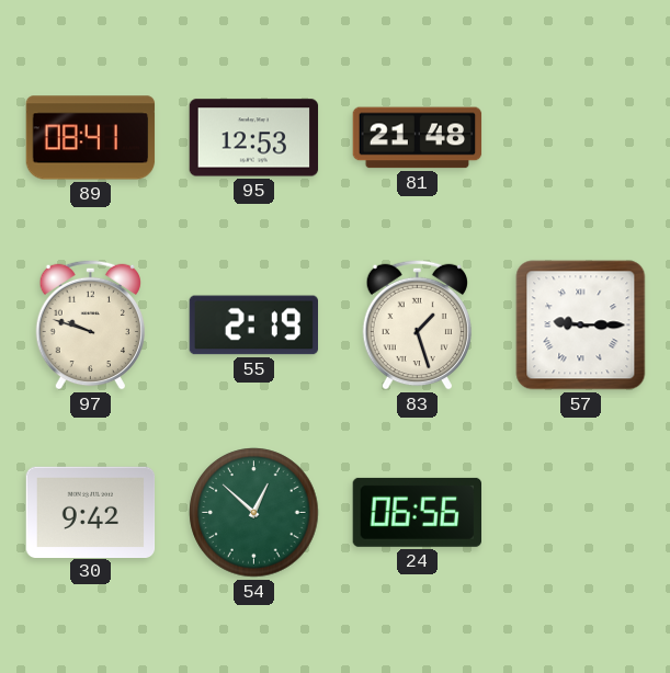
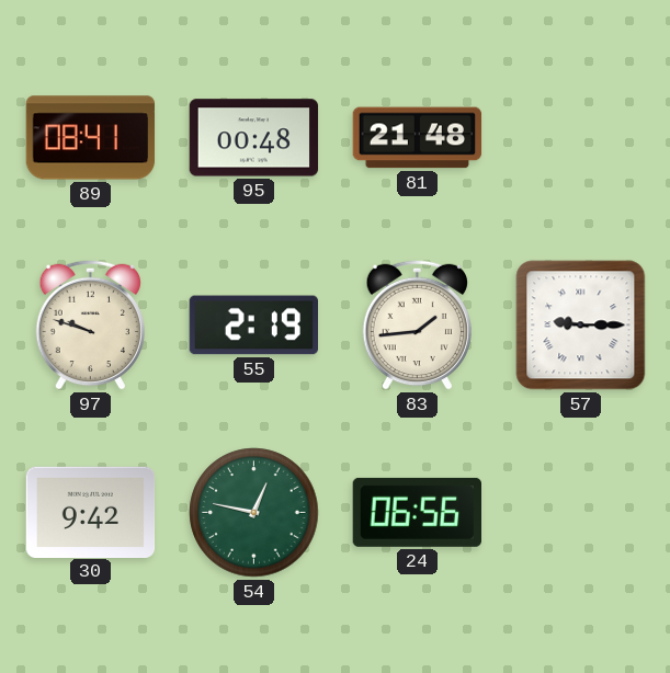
95: 12:53 -> 00:48
83: 1:27 -> 1:44
54: 12:52 -> 12:47
